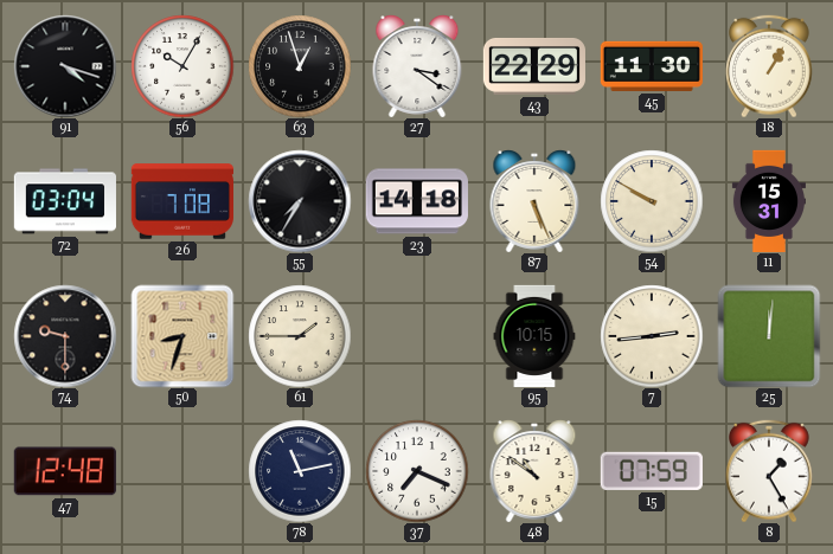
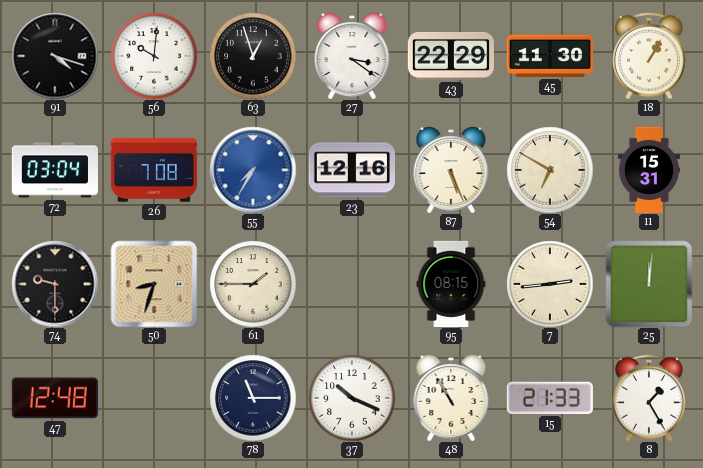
56: 10:05 -> 10:01
55 dial: black -> blue
23: 14:18 -> 12:16
54: 9:50 -> 6:50
95: 10:15 -> 08:15
78: 11:13 -> 11:15
37: 7:19 -> 10:19
48: 10:51 -> 10:55
15: 07:59 -> 21:33
